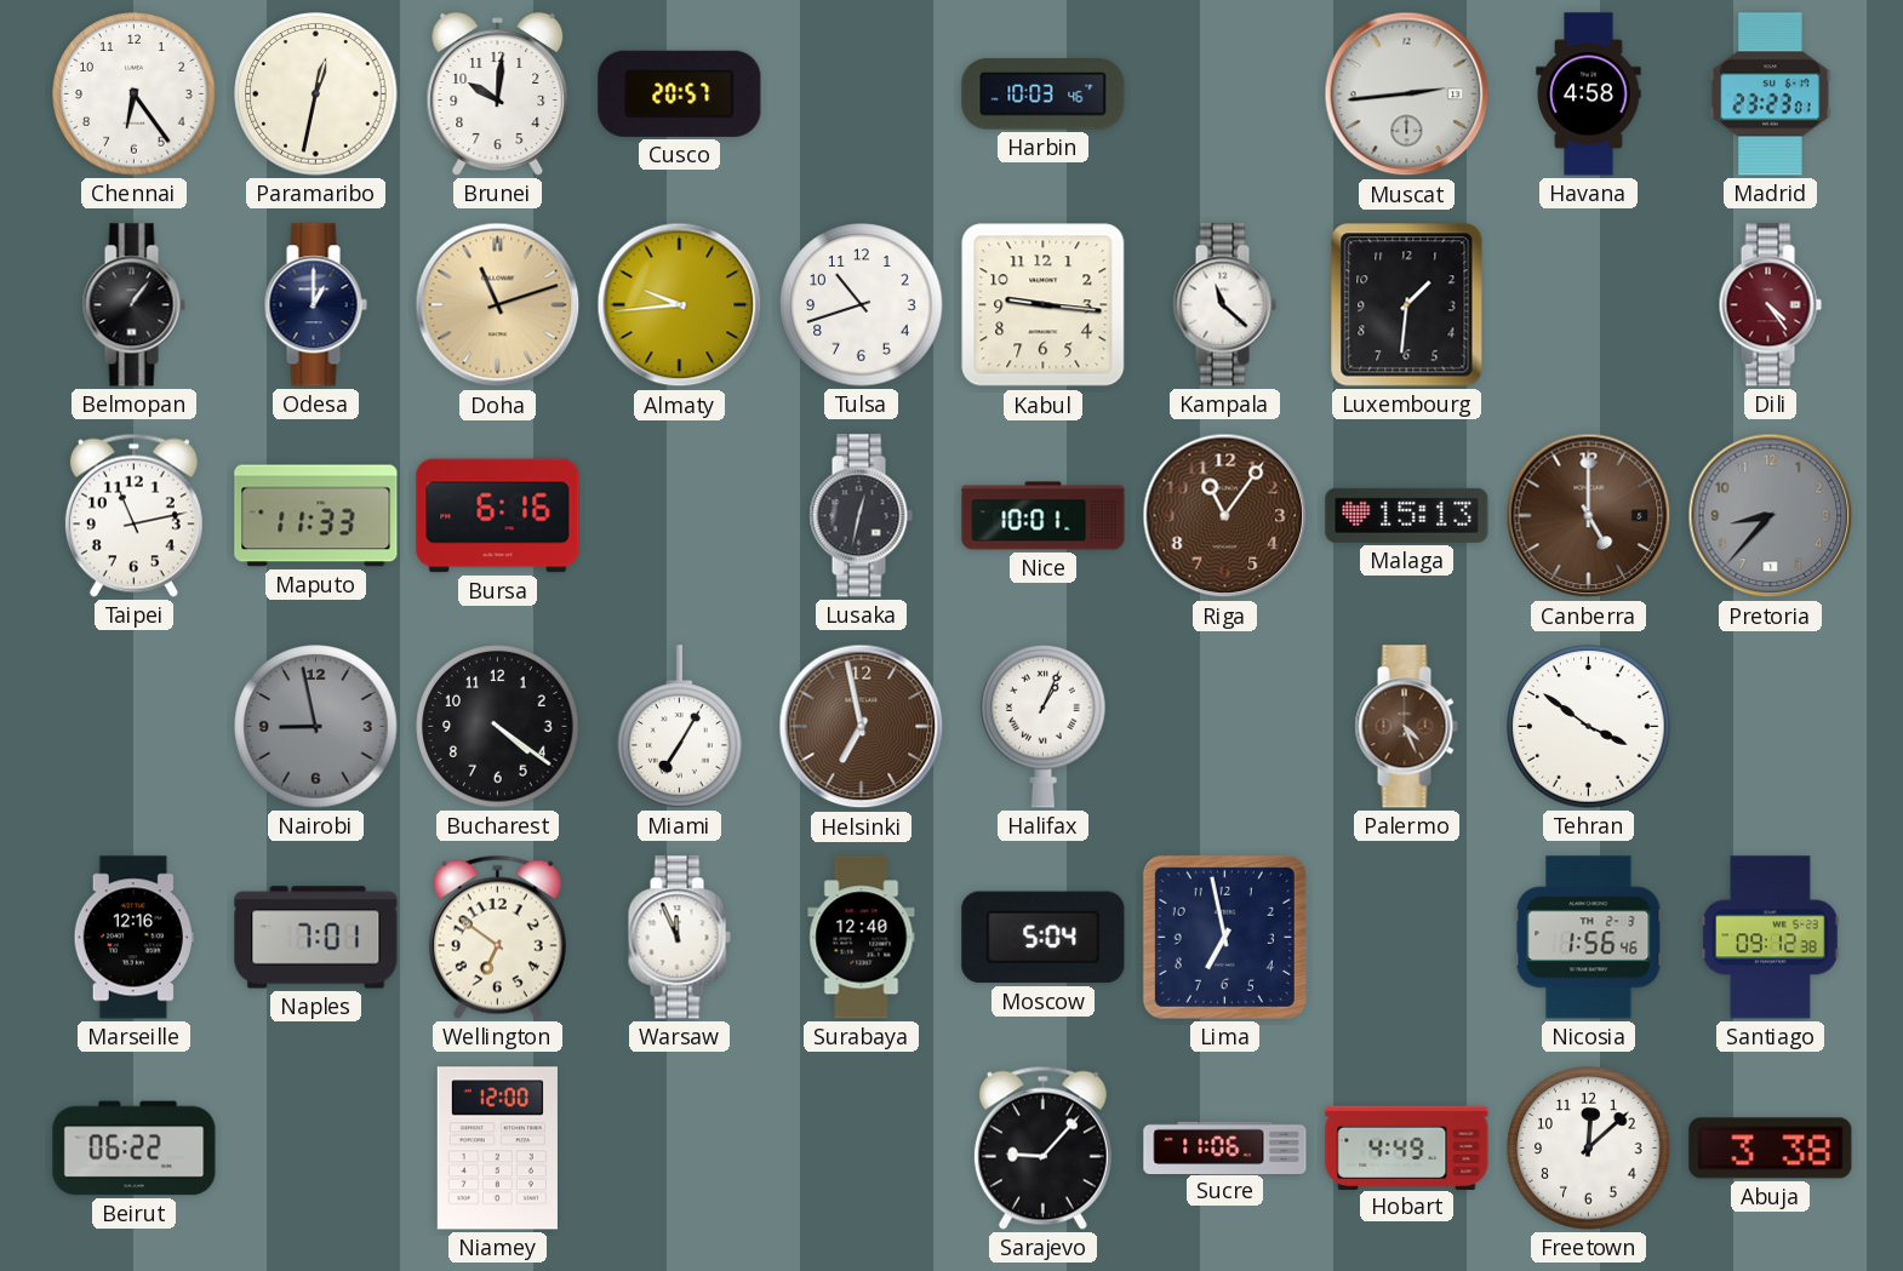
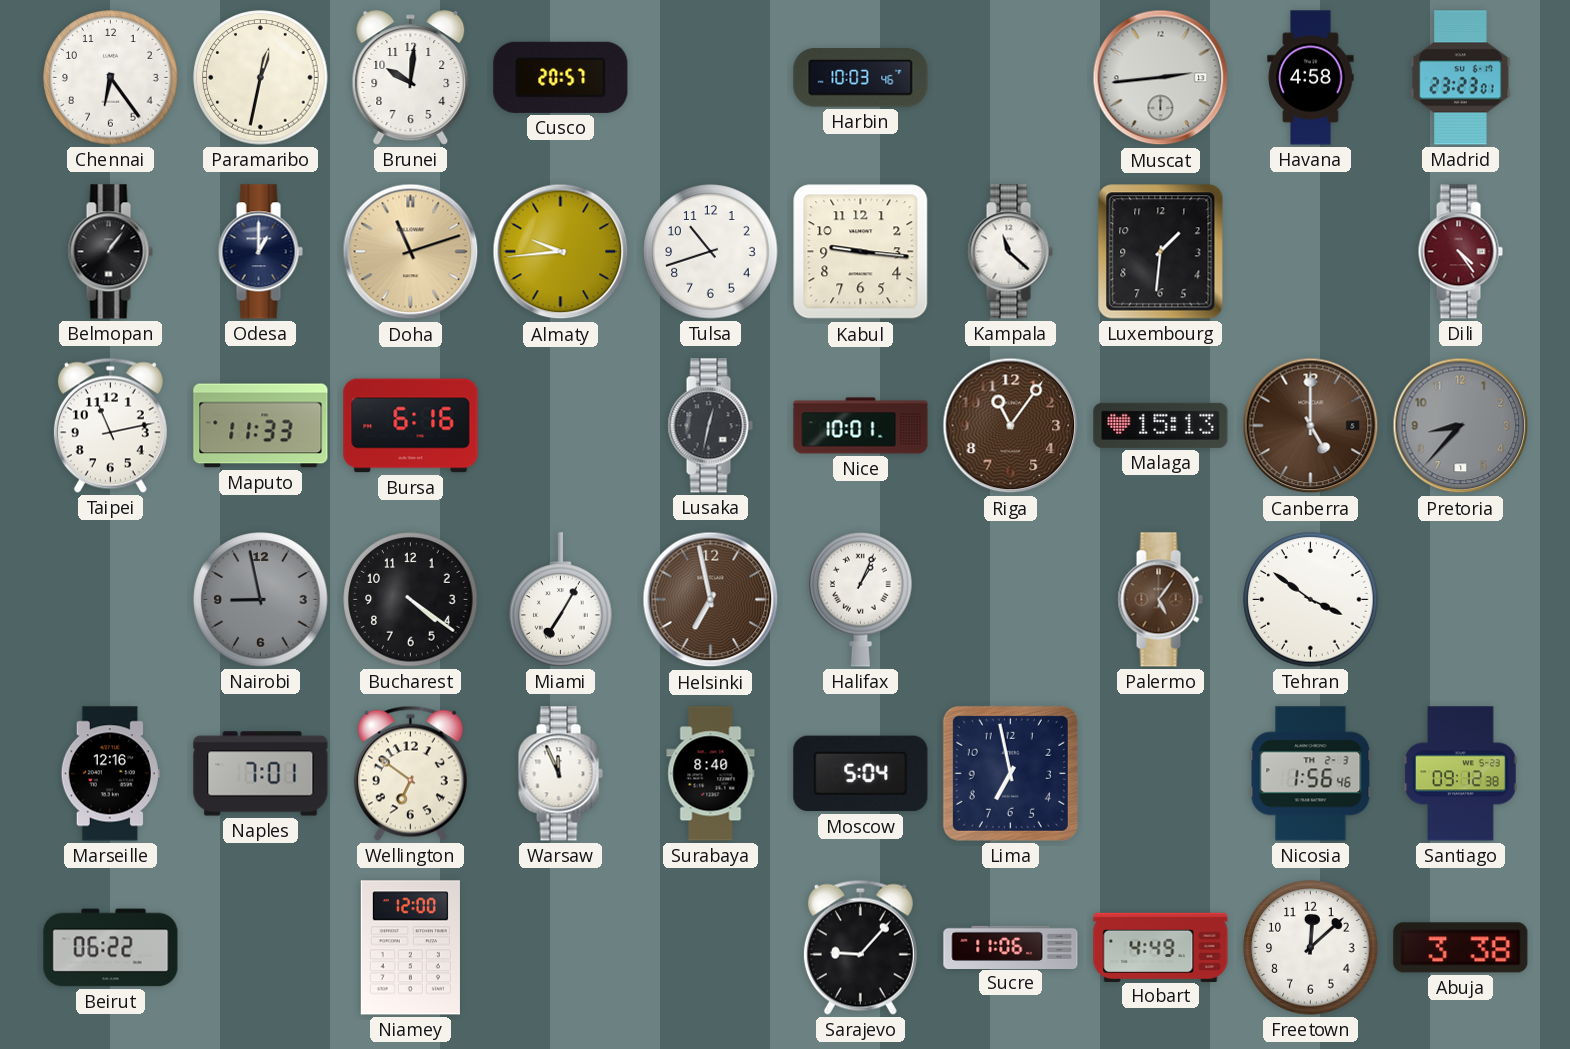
Palermo: 4:26 -> 5:06
Surabaya: 12:40 -> 8:40
